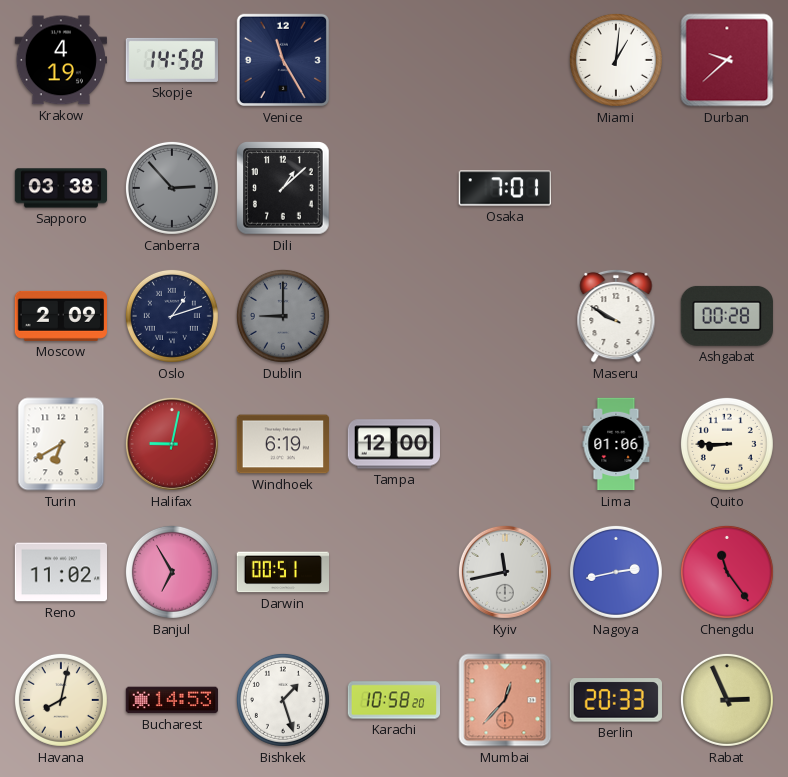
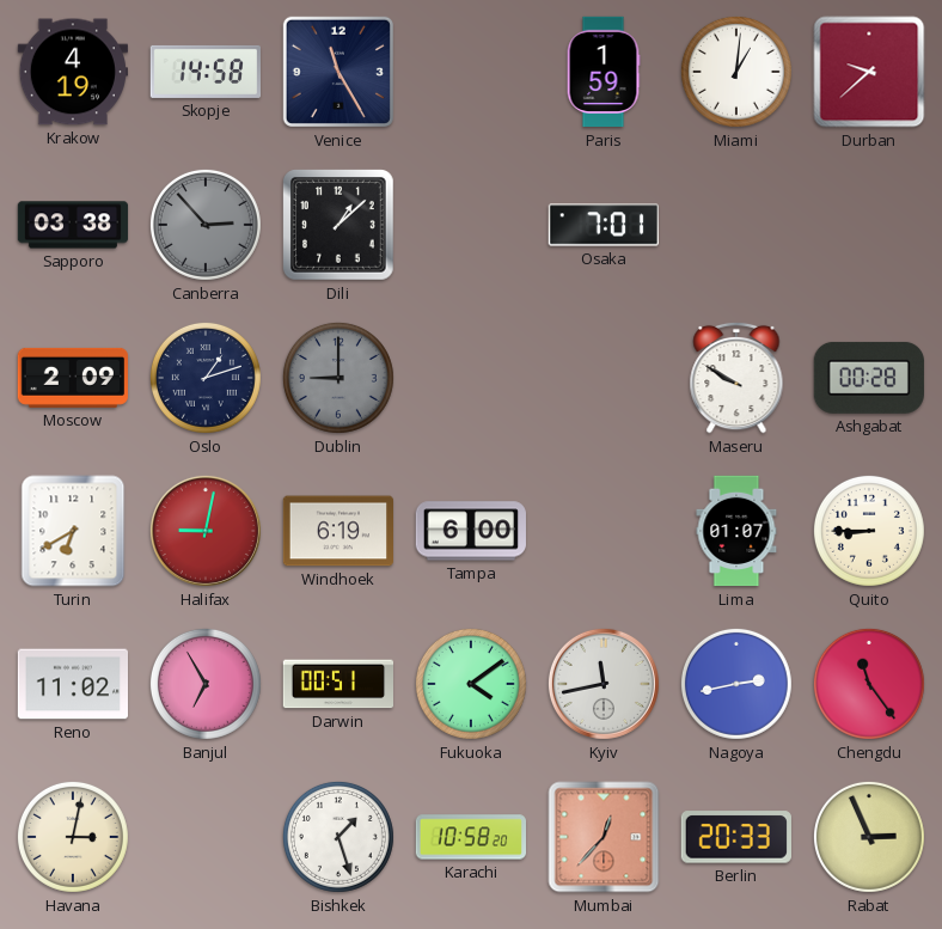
Paris: none -> 1:59
Tampa: 12:00 -> 6:00
Lima: 01:06 -> 01:07
Fukuoka: none -> 4:09
Havana: 8:02 -> 3:02
Bucharest: 14:53 -> none
